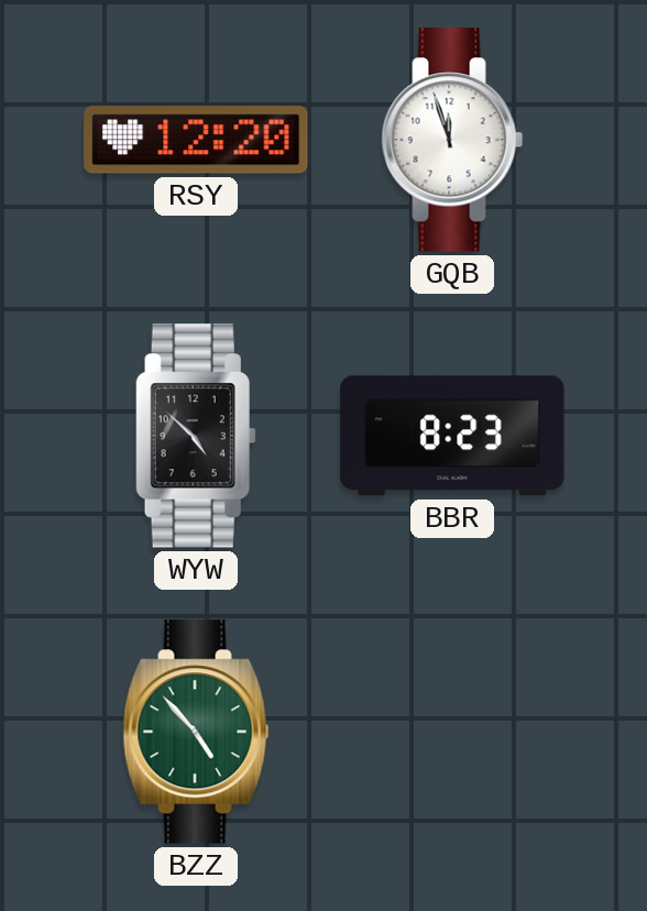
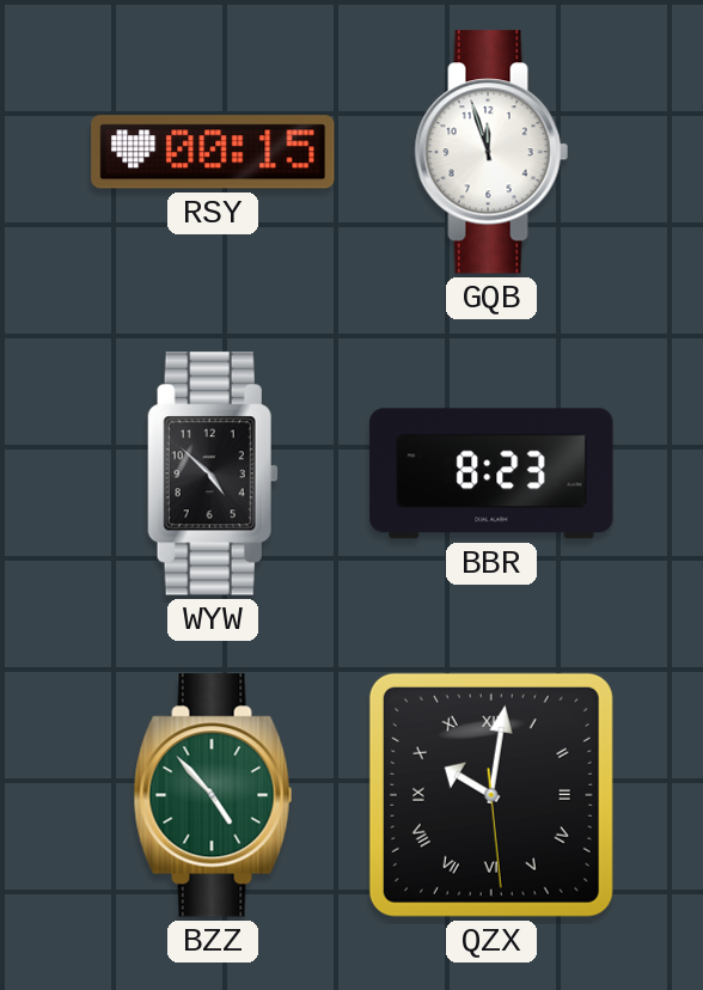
RSY: 12:20 -> 00:15
QZX: none -> 10:01
